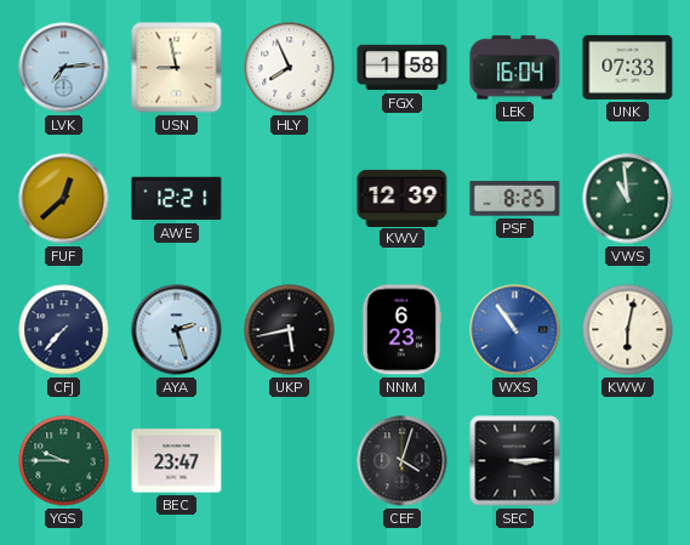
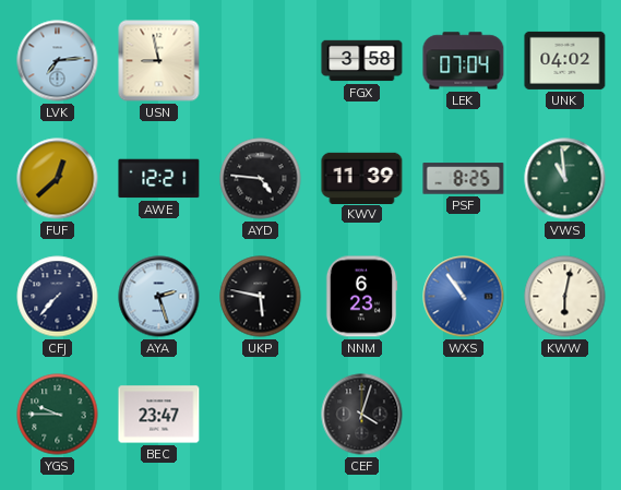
HLY: 7:56 -> none
FGX: 1:58 -> 3:58
LEK: 16:04 -> 07:04
UNK: 07:33 -> 04:02
AYD: none -> 4:46
KWV: 12:39 -> 11:39
UKP: 5:43 -> 5:47
SEC: 3:15 -> none
